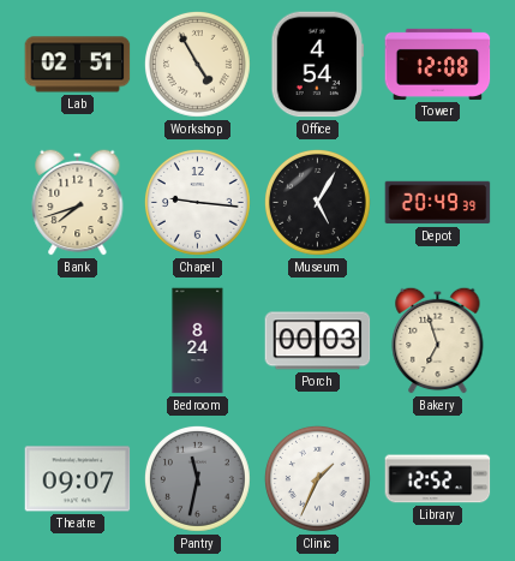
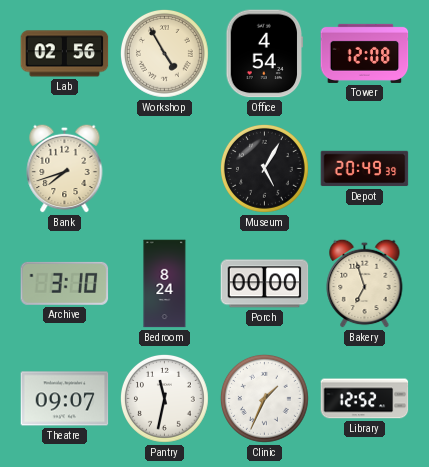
Lab: 02:51 -> 02:56
Chapel: 9:16 -> none
Archive: none -> 3:10
Porch: 00:03 -> 00:00
Pantry dial: grey -> white
